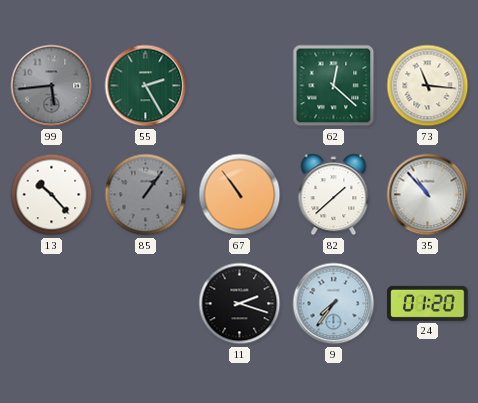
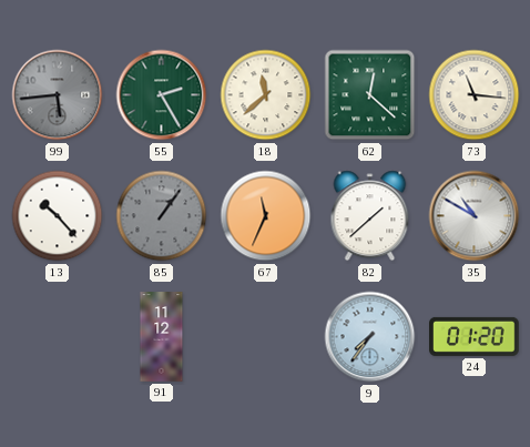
18: none -> 11:38
67: 10:54 -> 11:34
35: 10:53 -> 10:50
91: none -> 11:12
11: 2:18 -> none
